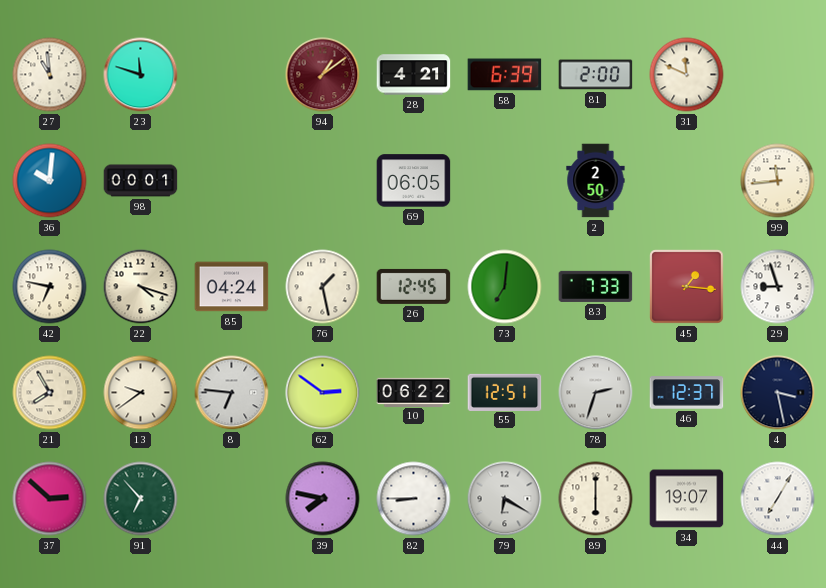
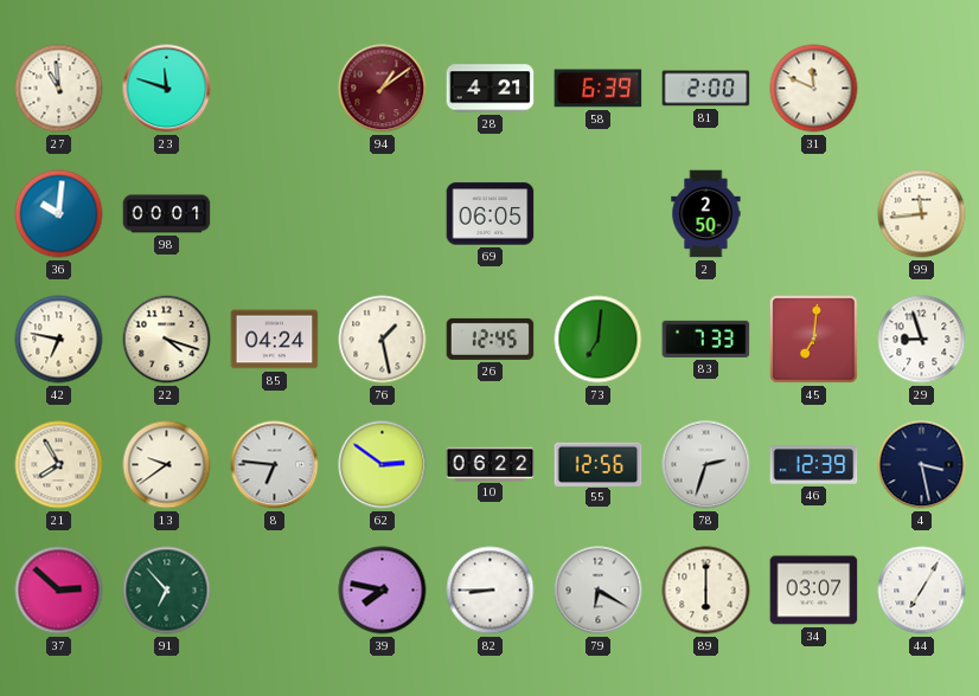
45: 1:16 -> 7:01
55: 12:51 -> 12:56
46: 12:37 -> 12:39
34: 19:07 -> 03:07
